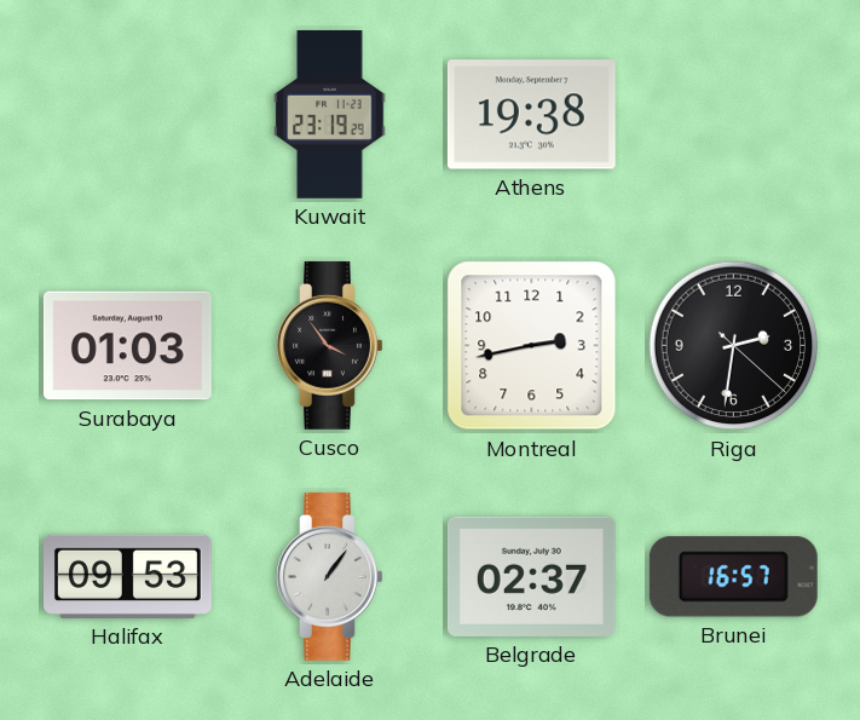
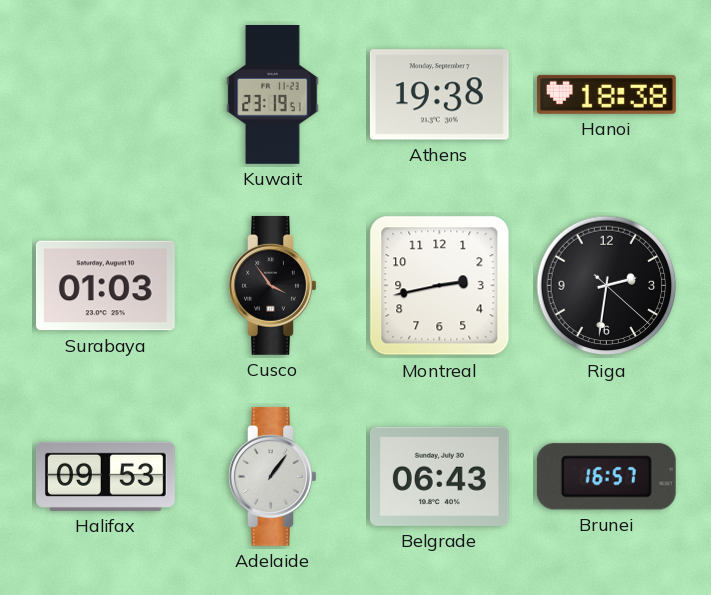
Kuwait: 23:19:29 -> 23:19:51
Hanoi: none -> 18:38
Belgrade: 02:37 -> 06:43
